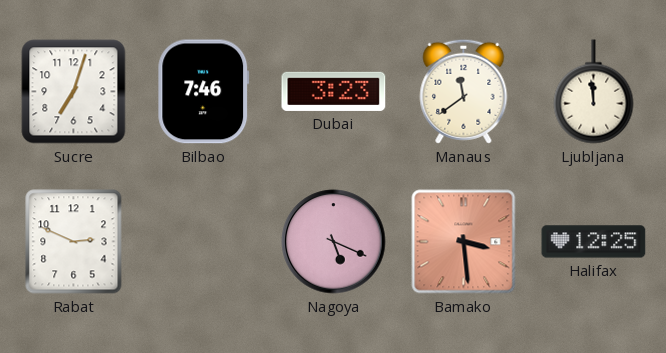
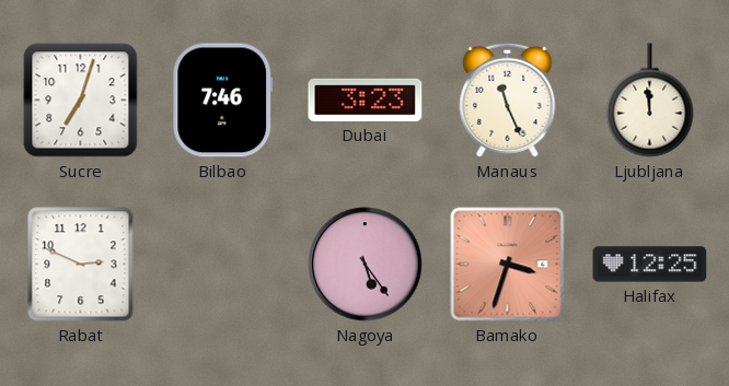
Manaus: 11:39 -> 11:26
Nagoya: 5:19 -> 5:24
Bamako: 3:29 -> 3:33
